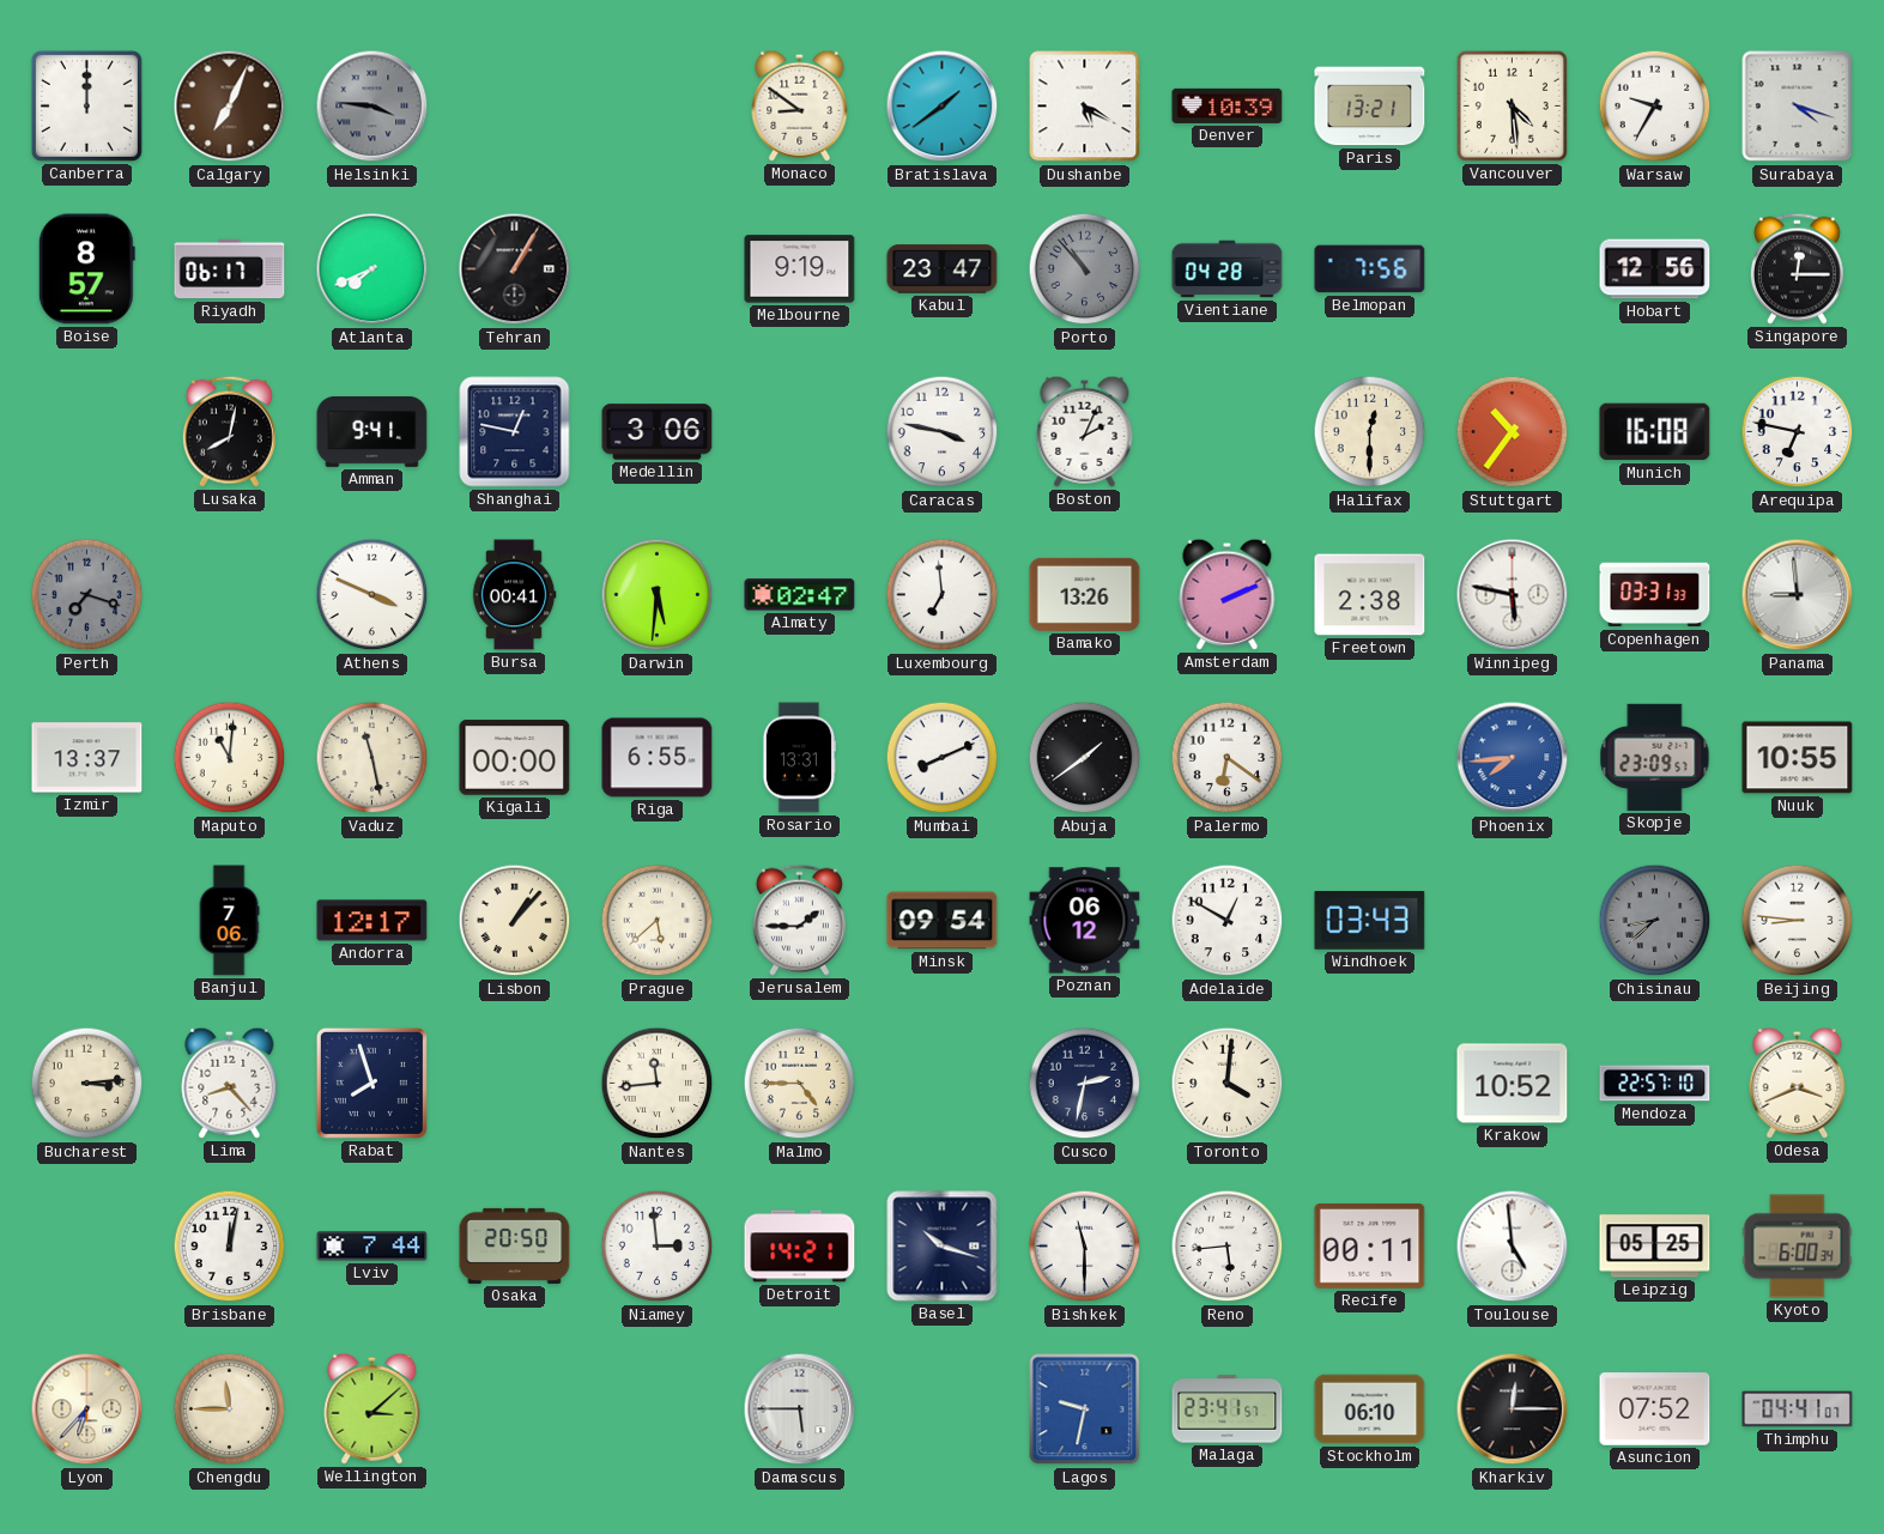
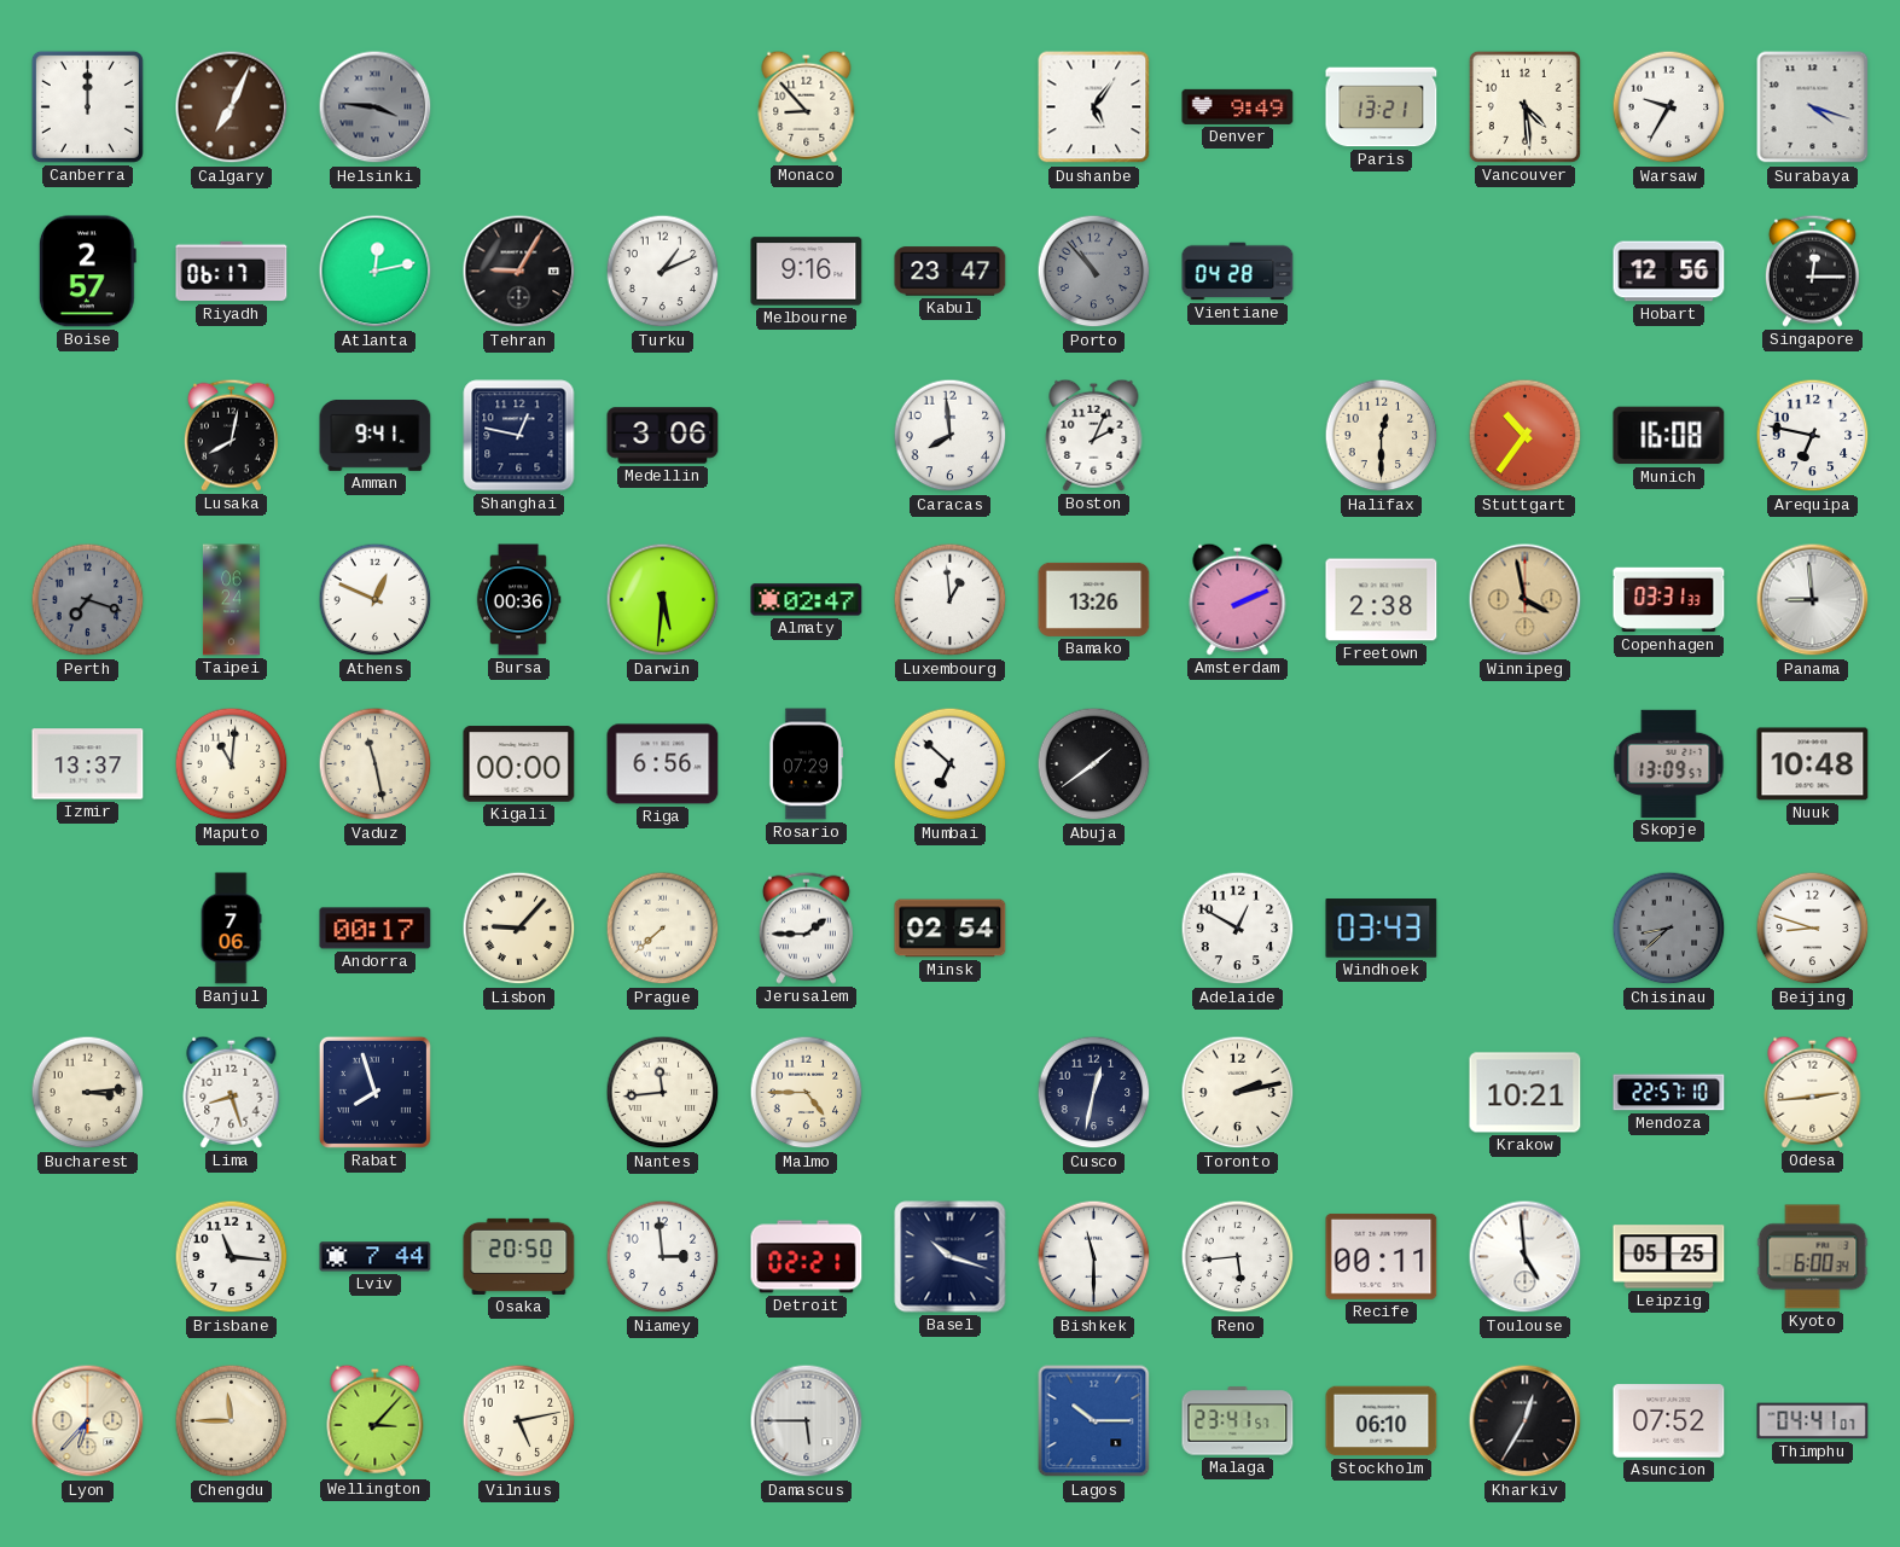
Monaco: 8:51 -> 8:53
Bratislava: 1:39 -> none
Dushanbe: 5:20 -> 5:06
Denver: 10:39 -> 9:49
Boise: 8:57 -> 2:57
Atlanta: 7:41 -> 12:13
Tehran: 1:05 -> 9:05
Turku: none -> 1:11
Melbourne: 9:19 -> 9:16
Belmopan: 7:56 -> none
Caracas: 3:47 -> 7:59
Taipei: none -> 06:24
Athens: 3:49 -> 12:49
Bursa: 00:41 -> 00:36
Luxembourg: 6:59 -> 12:59
Winnipeg: 5:47 -> 3:58
Winnipeg dial: white -> champagne
Riga: 6:55 -> 6:56
Rosario: 13:31 -> 07:29
Mumbai: 8:11 -> 6:52
Palermo: 6:21 -> none
Phoenix: 7:44 -> none
Skopje: 23:09 -> 13:09
Nuuk: 10:55 -> 10:48
Andorra: 12:17 -> 00:17
Lisbon: 1:07 -> 9:07
Prague: 5:38 -> 7:38
Minsk: 09:54 -> 02:54
Poznan: 06:12 -> none
Beijing: 8:46 -> 8:48
Lima: 8:23 -> 8:27
Cusco: 2:32 -> 12:32
Toronto: 4:01 -> 2:13
Krakow: 10:52 -> 10:21
Odesa: 3:41 -> 2:44
Brisbane: 12:02 -> 11:16
Detroit: 14:21 -> 02:21
Wellington: 3:08 -> 3:07
Vilnius: none -> 5:13
Lagos: 9:32 -> 10:15
Kharkiv: 12:15 -> 12:35
